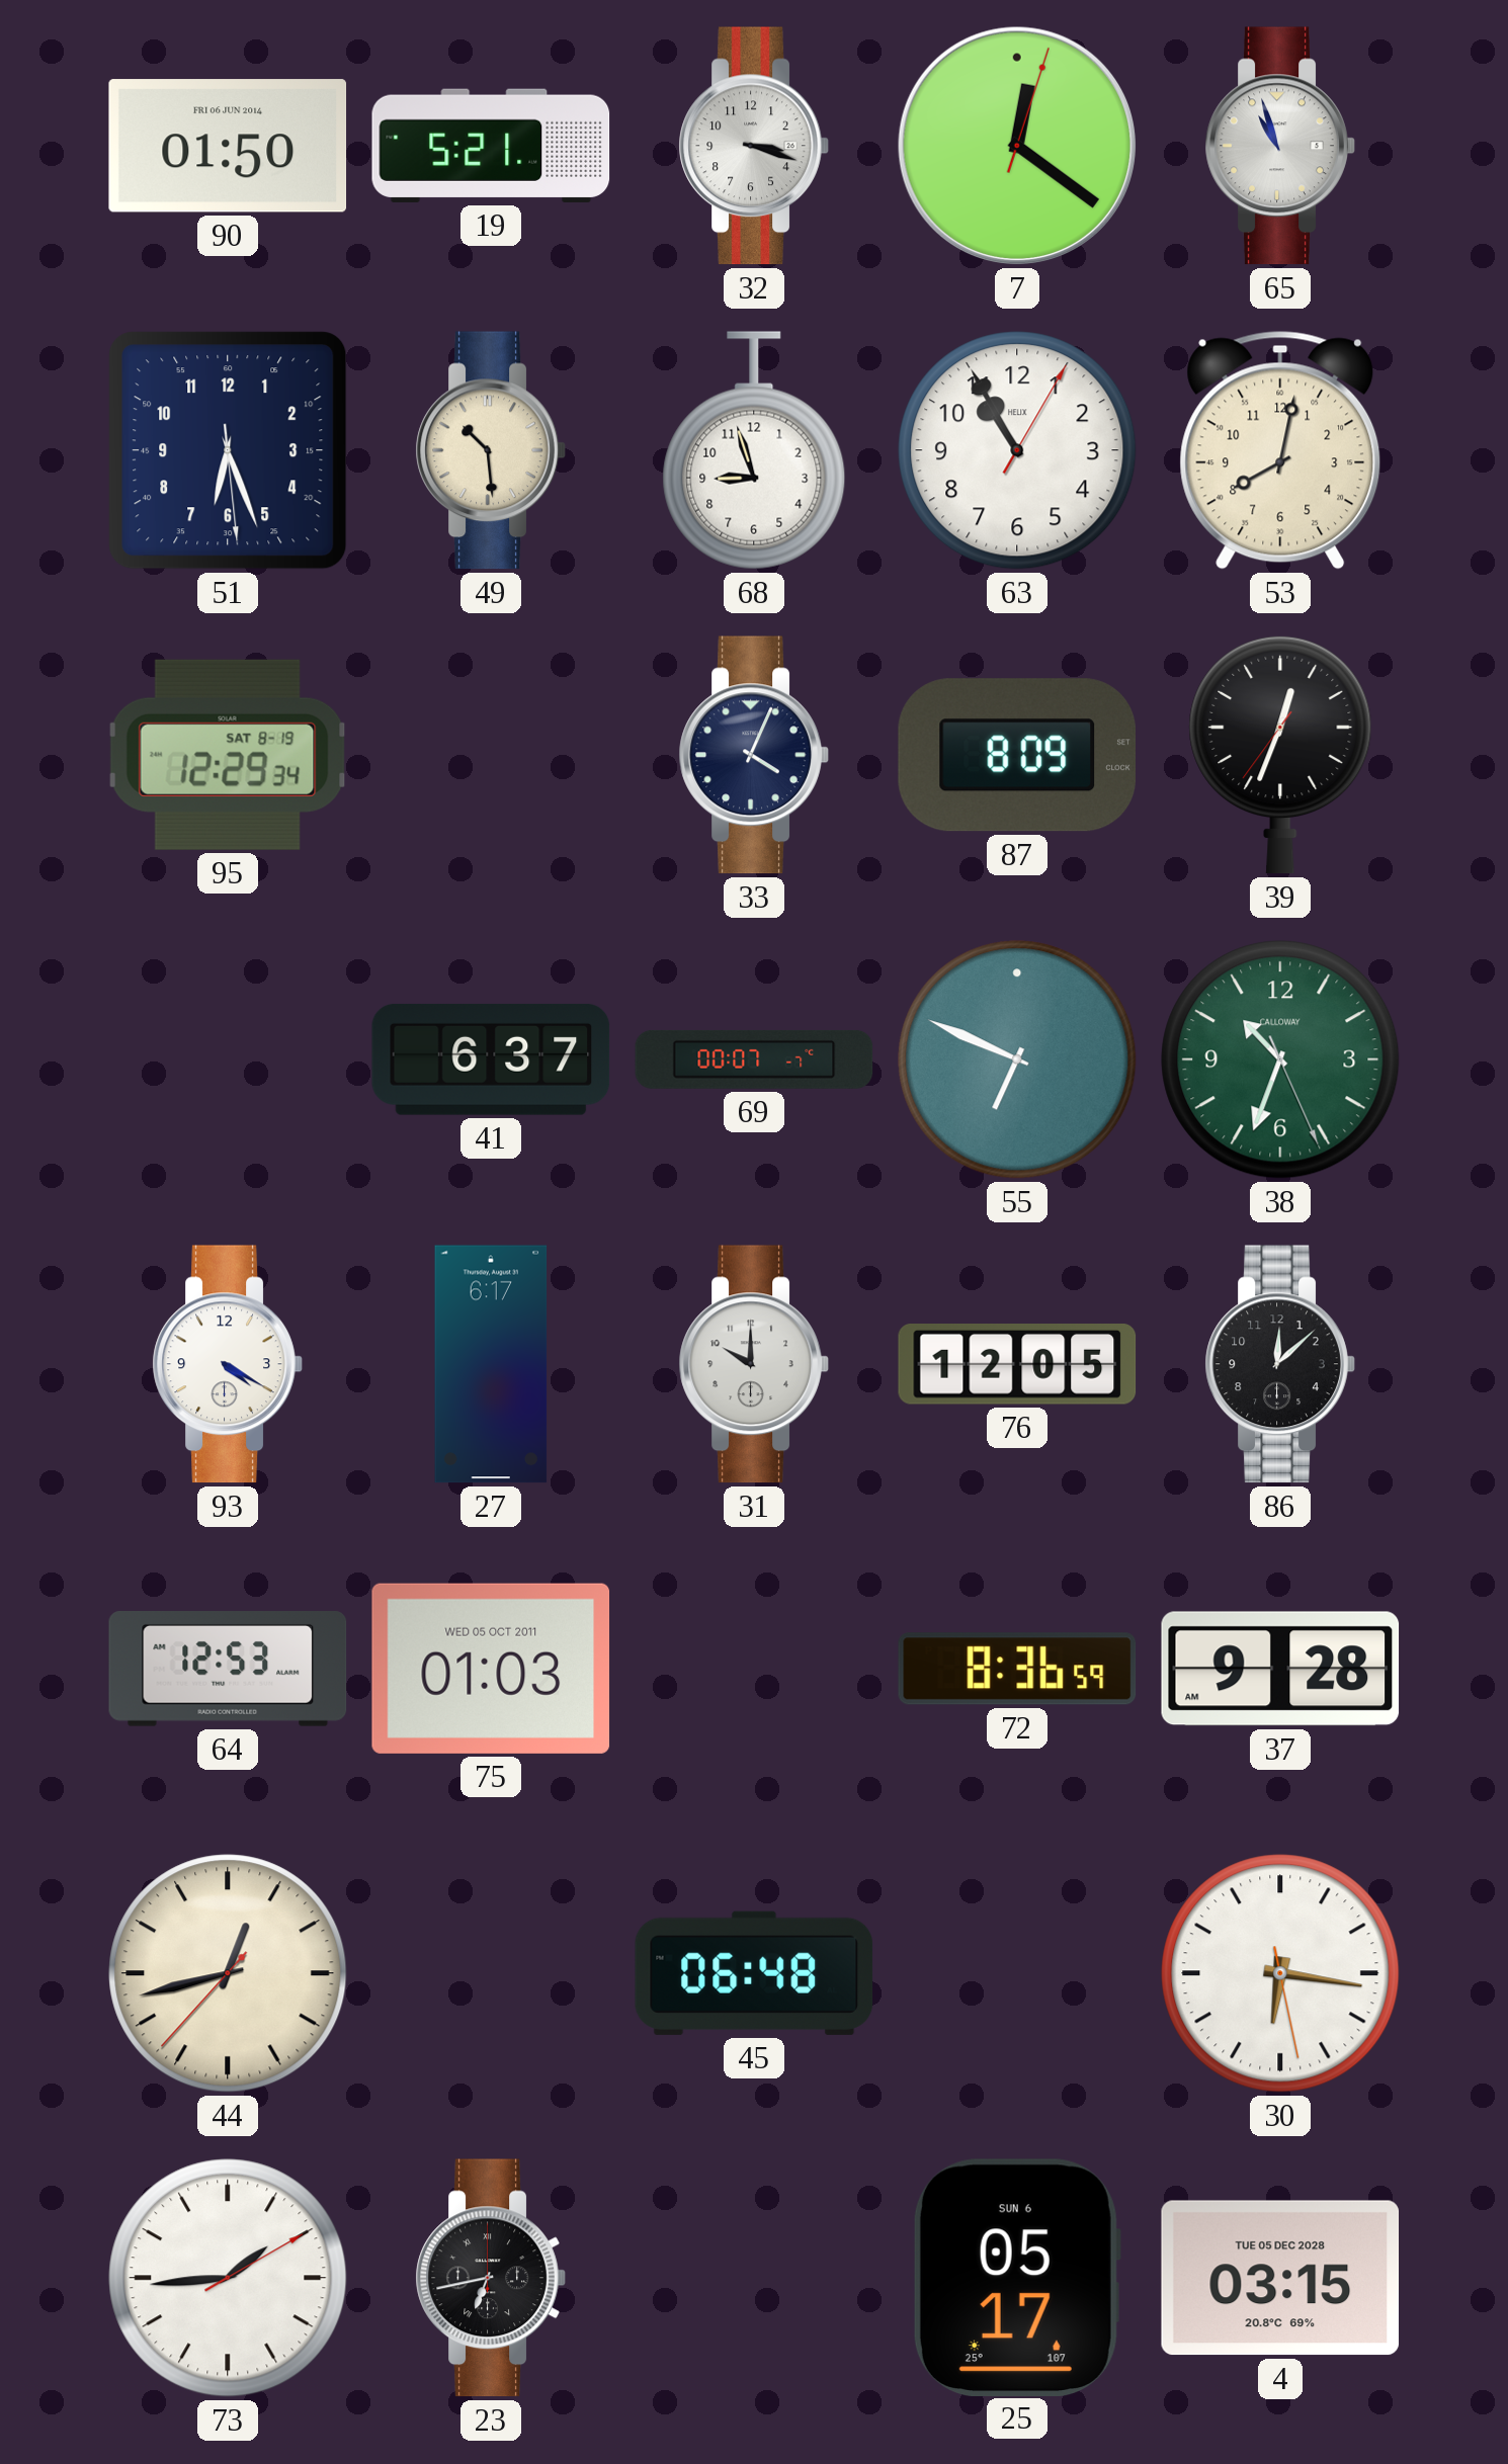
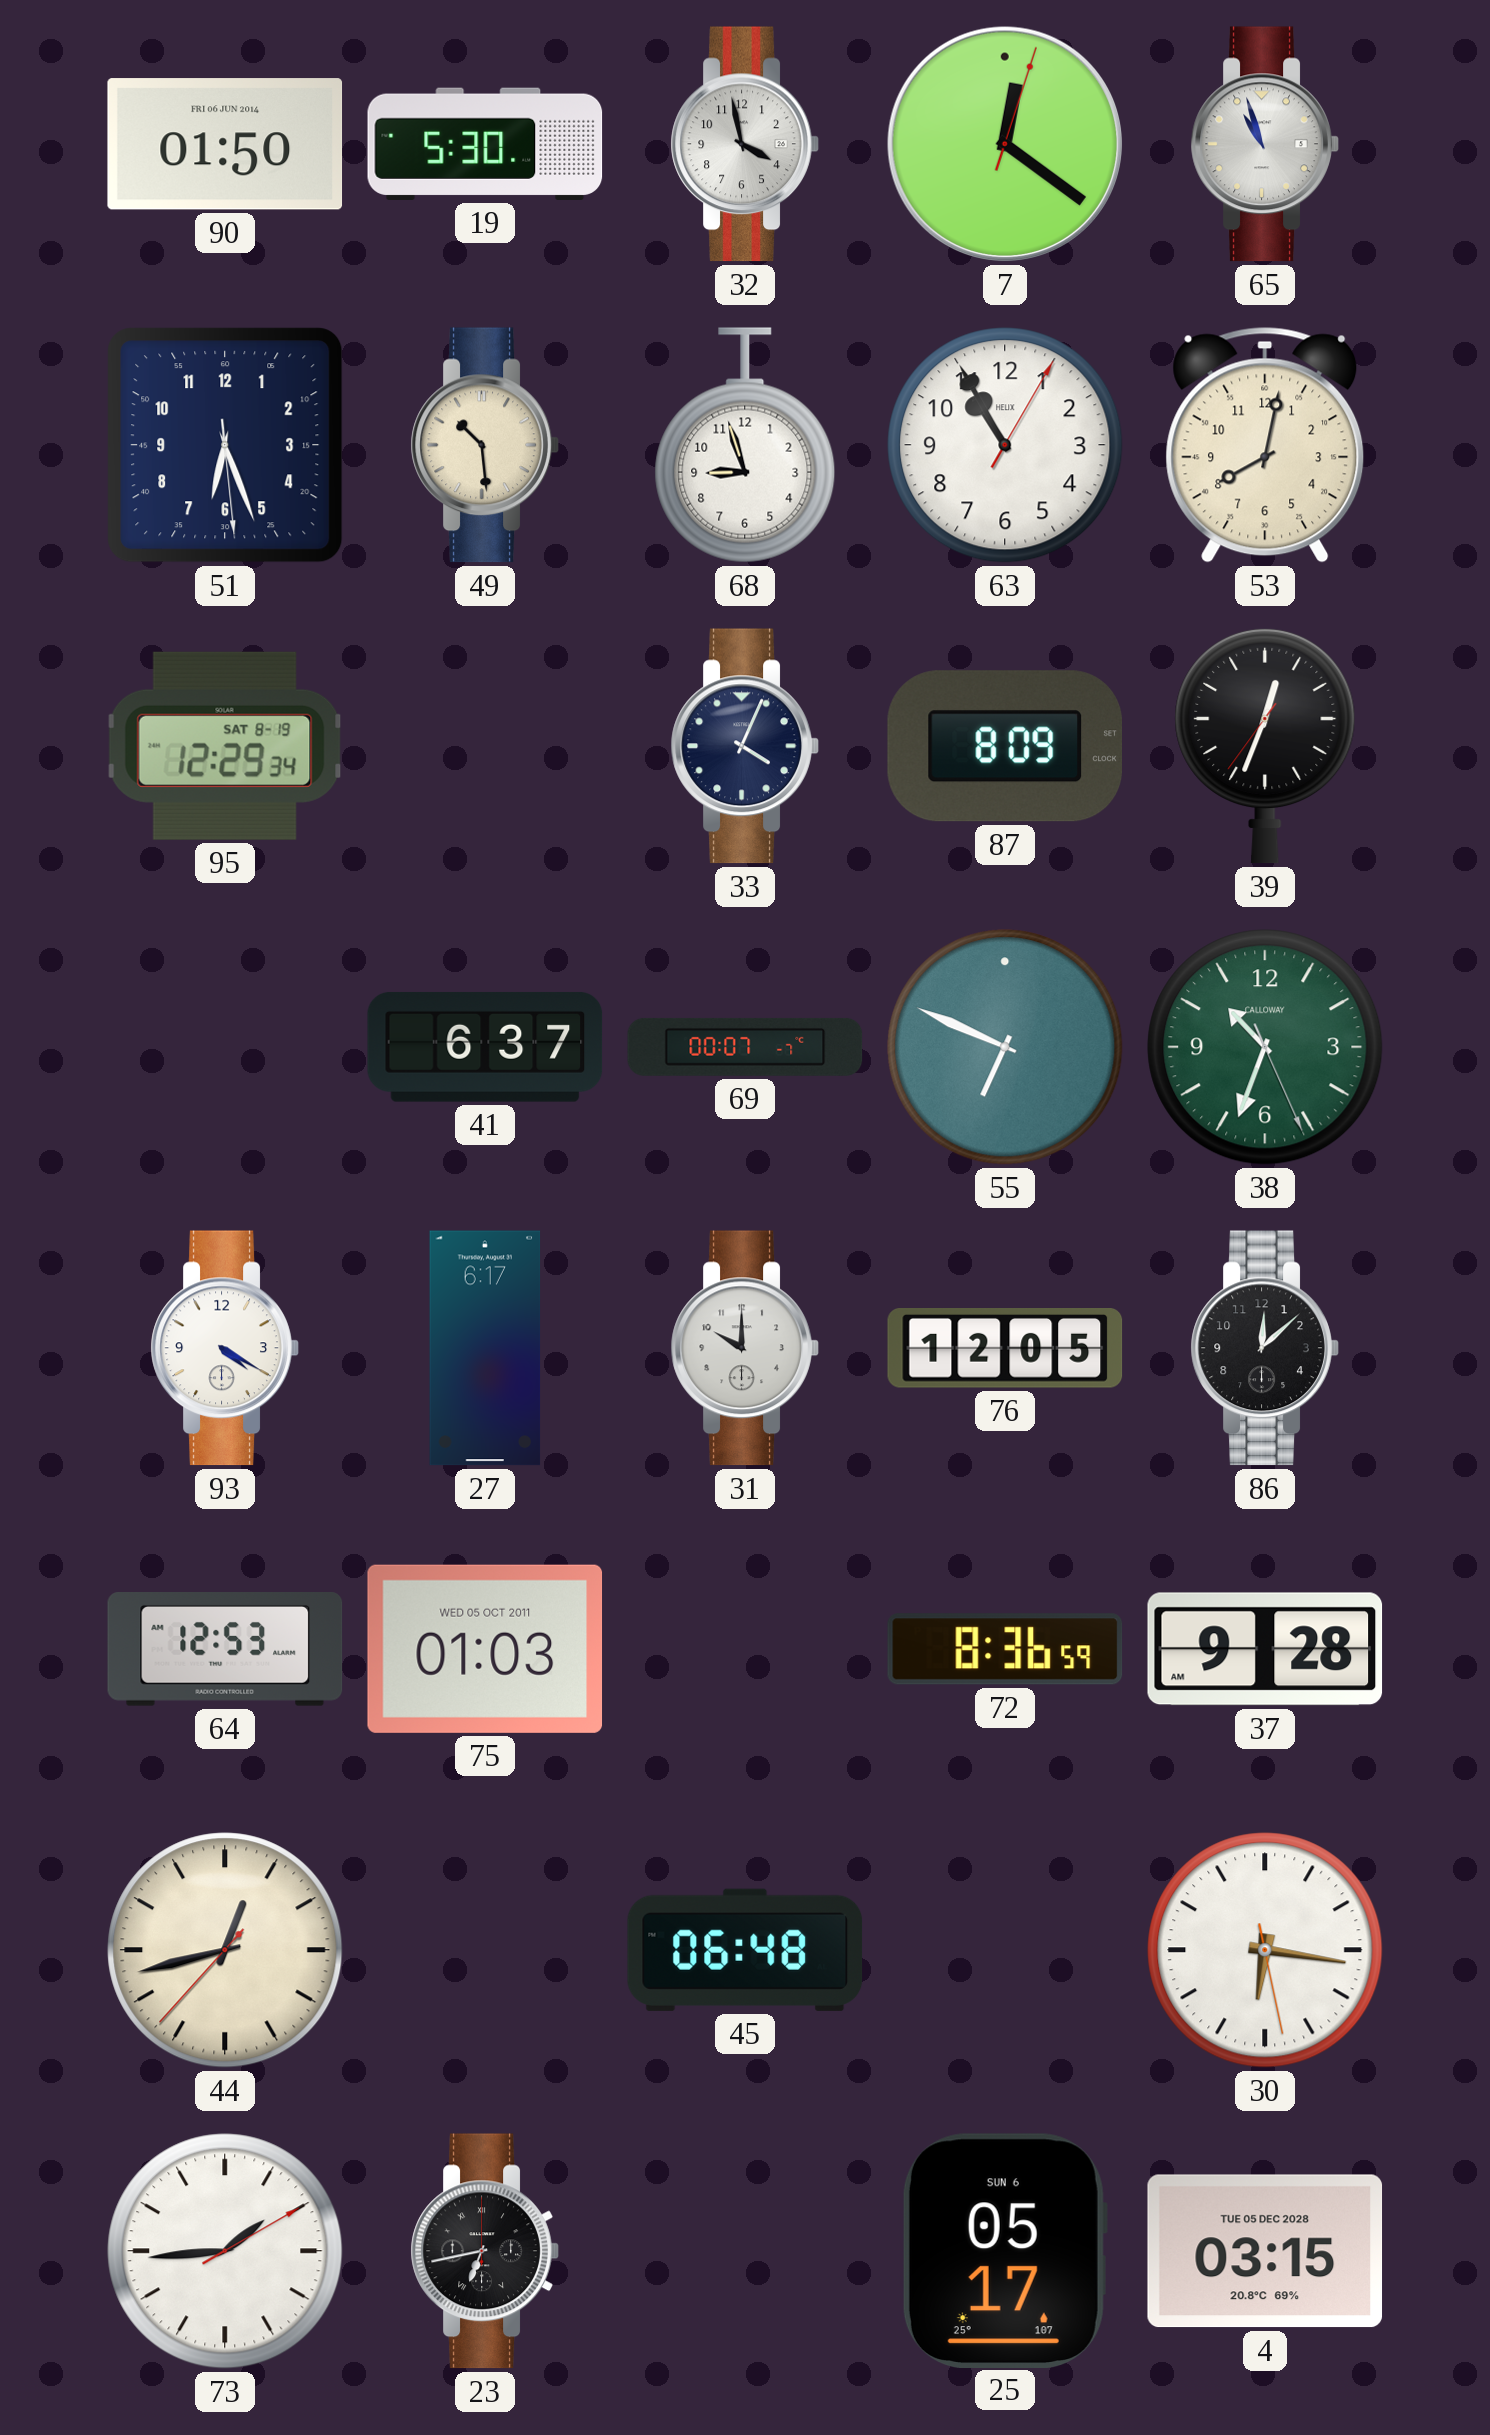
19: 5:21 -> 5:30
32: 3:18 -> 3:58
